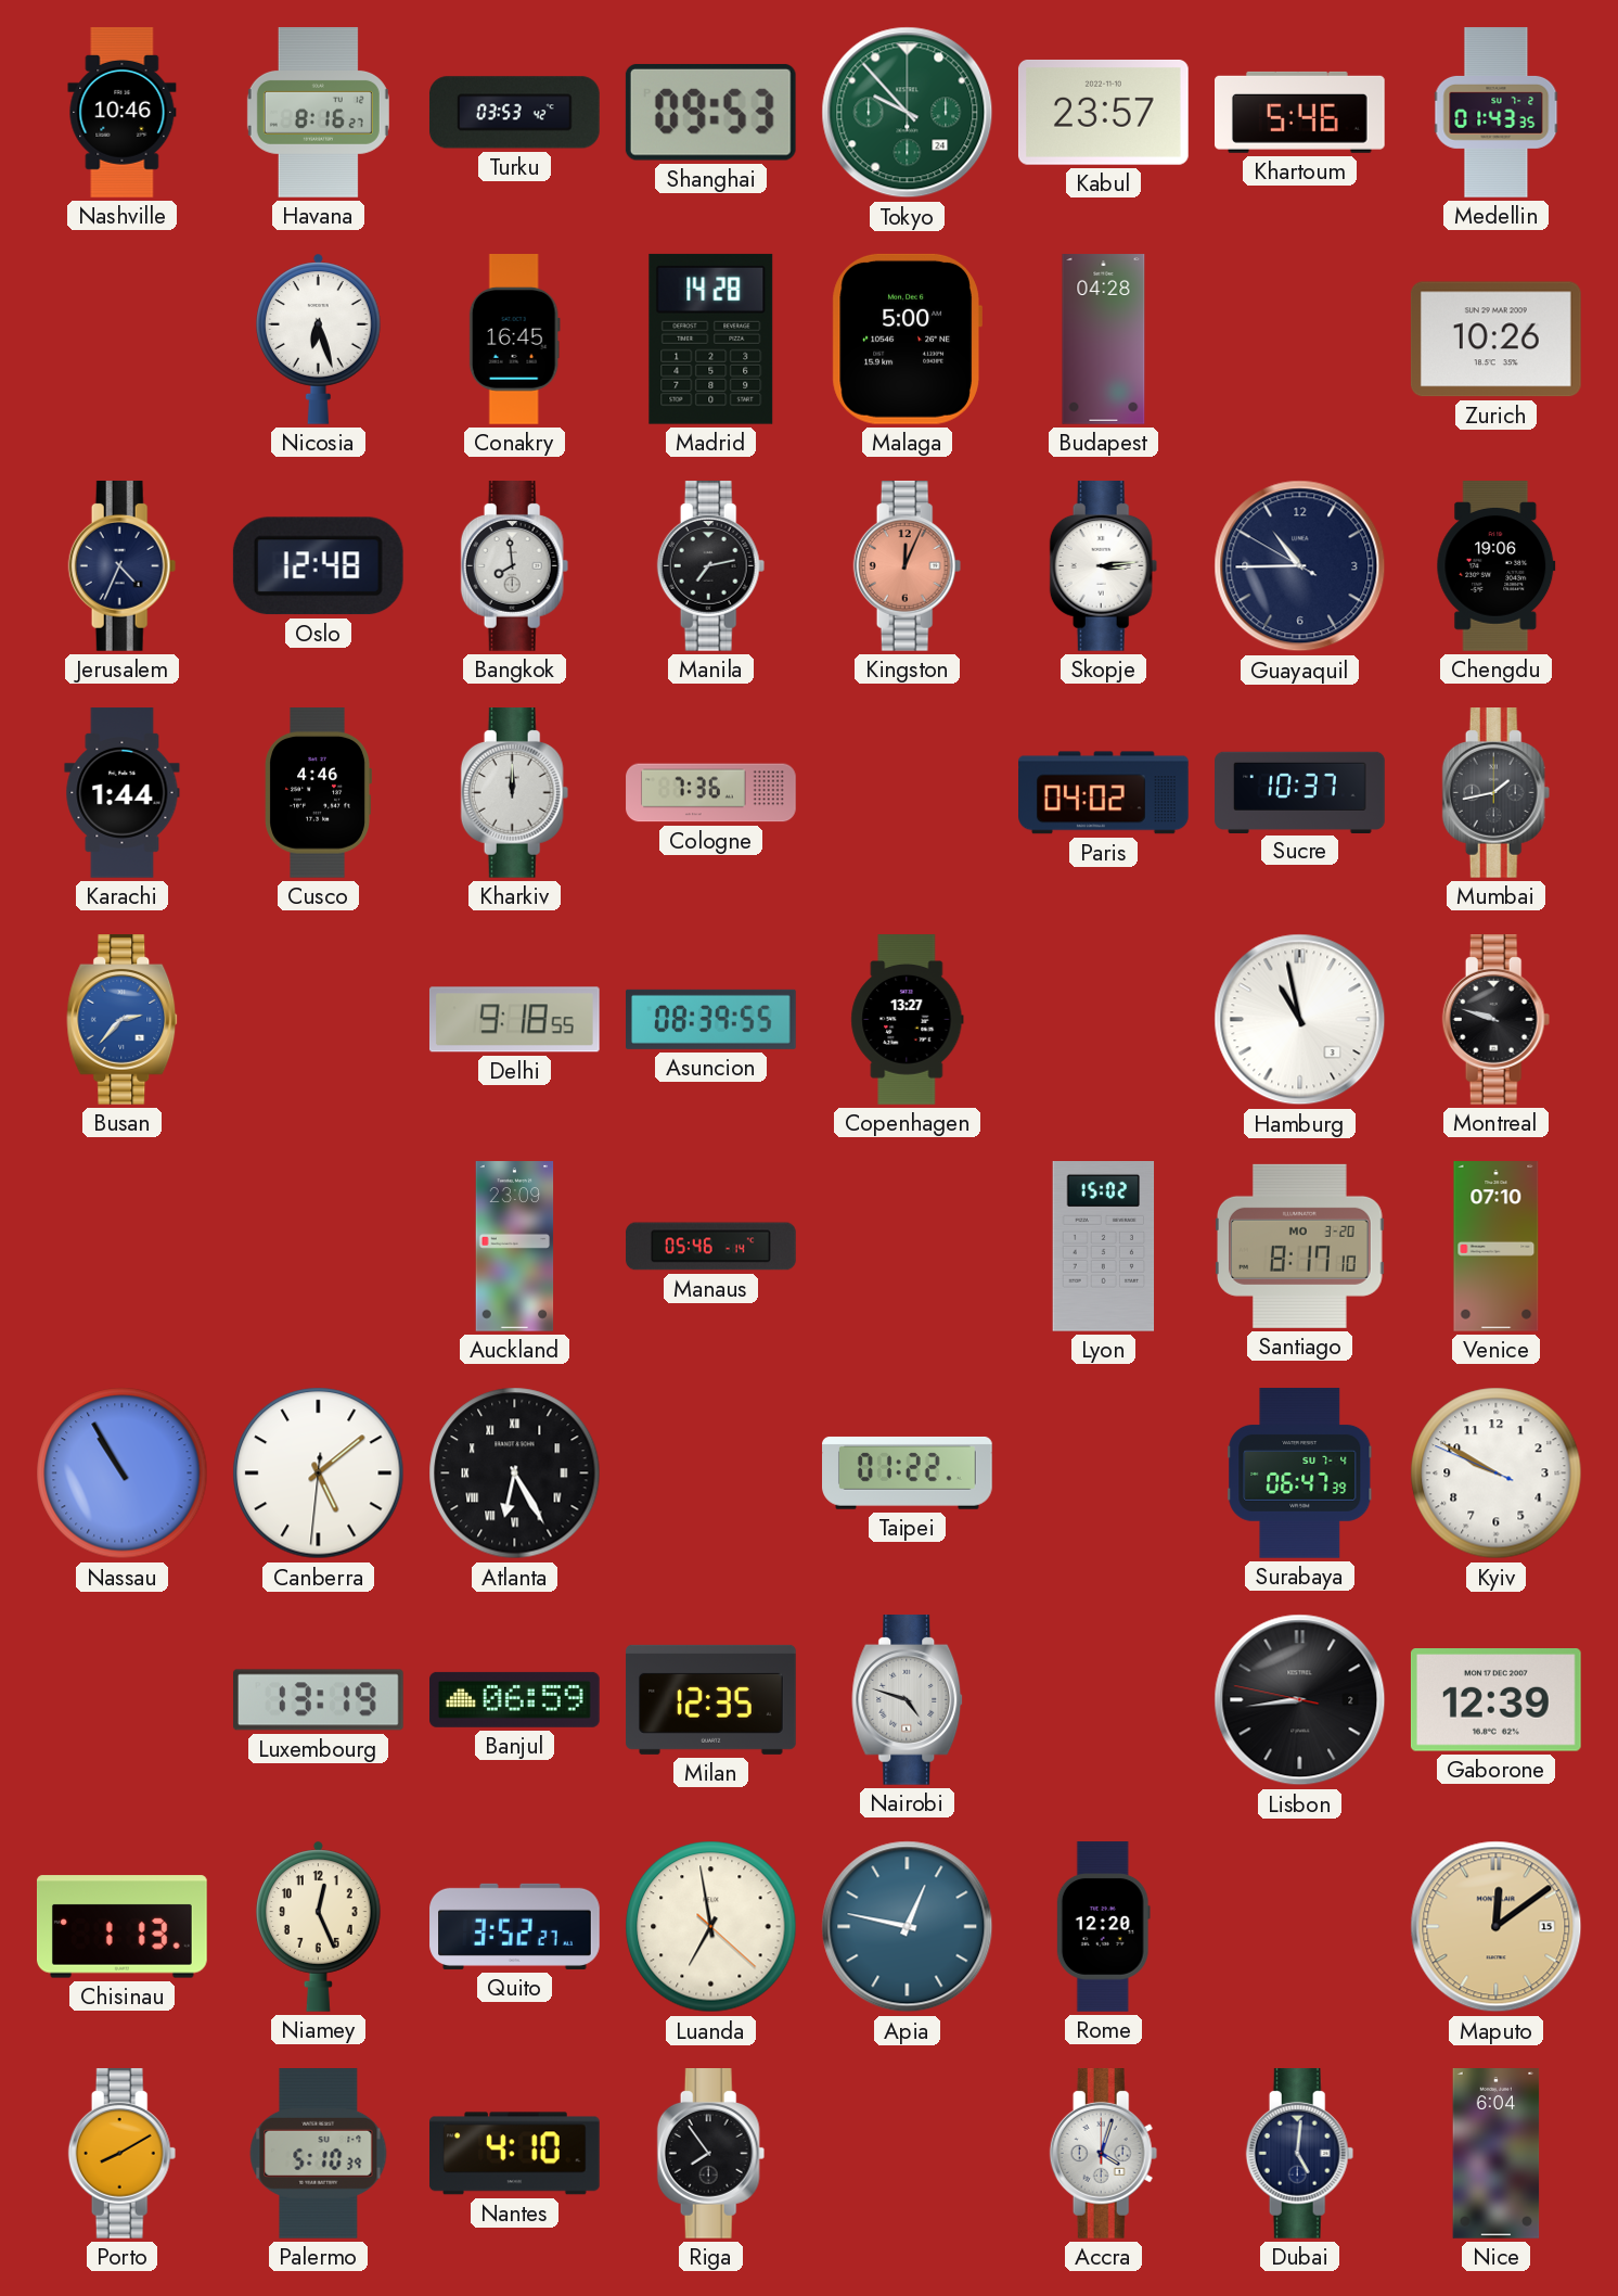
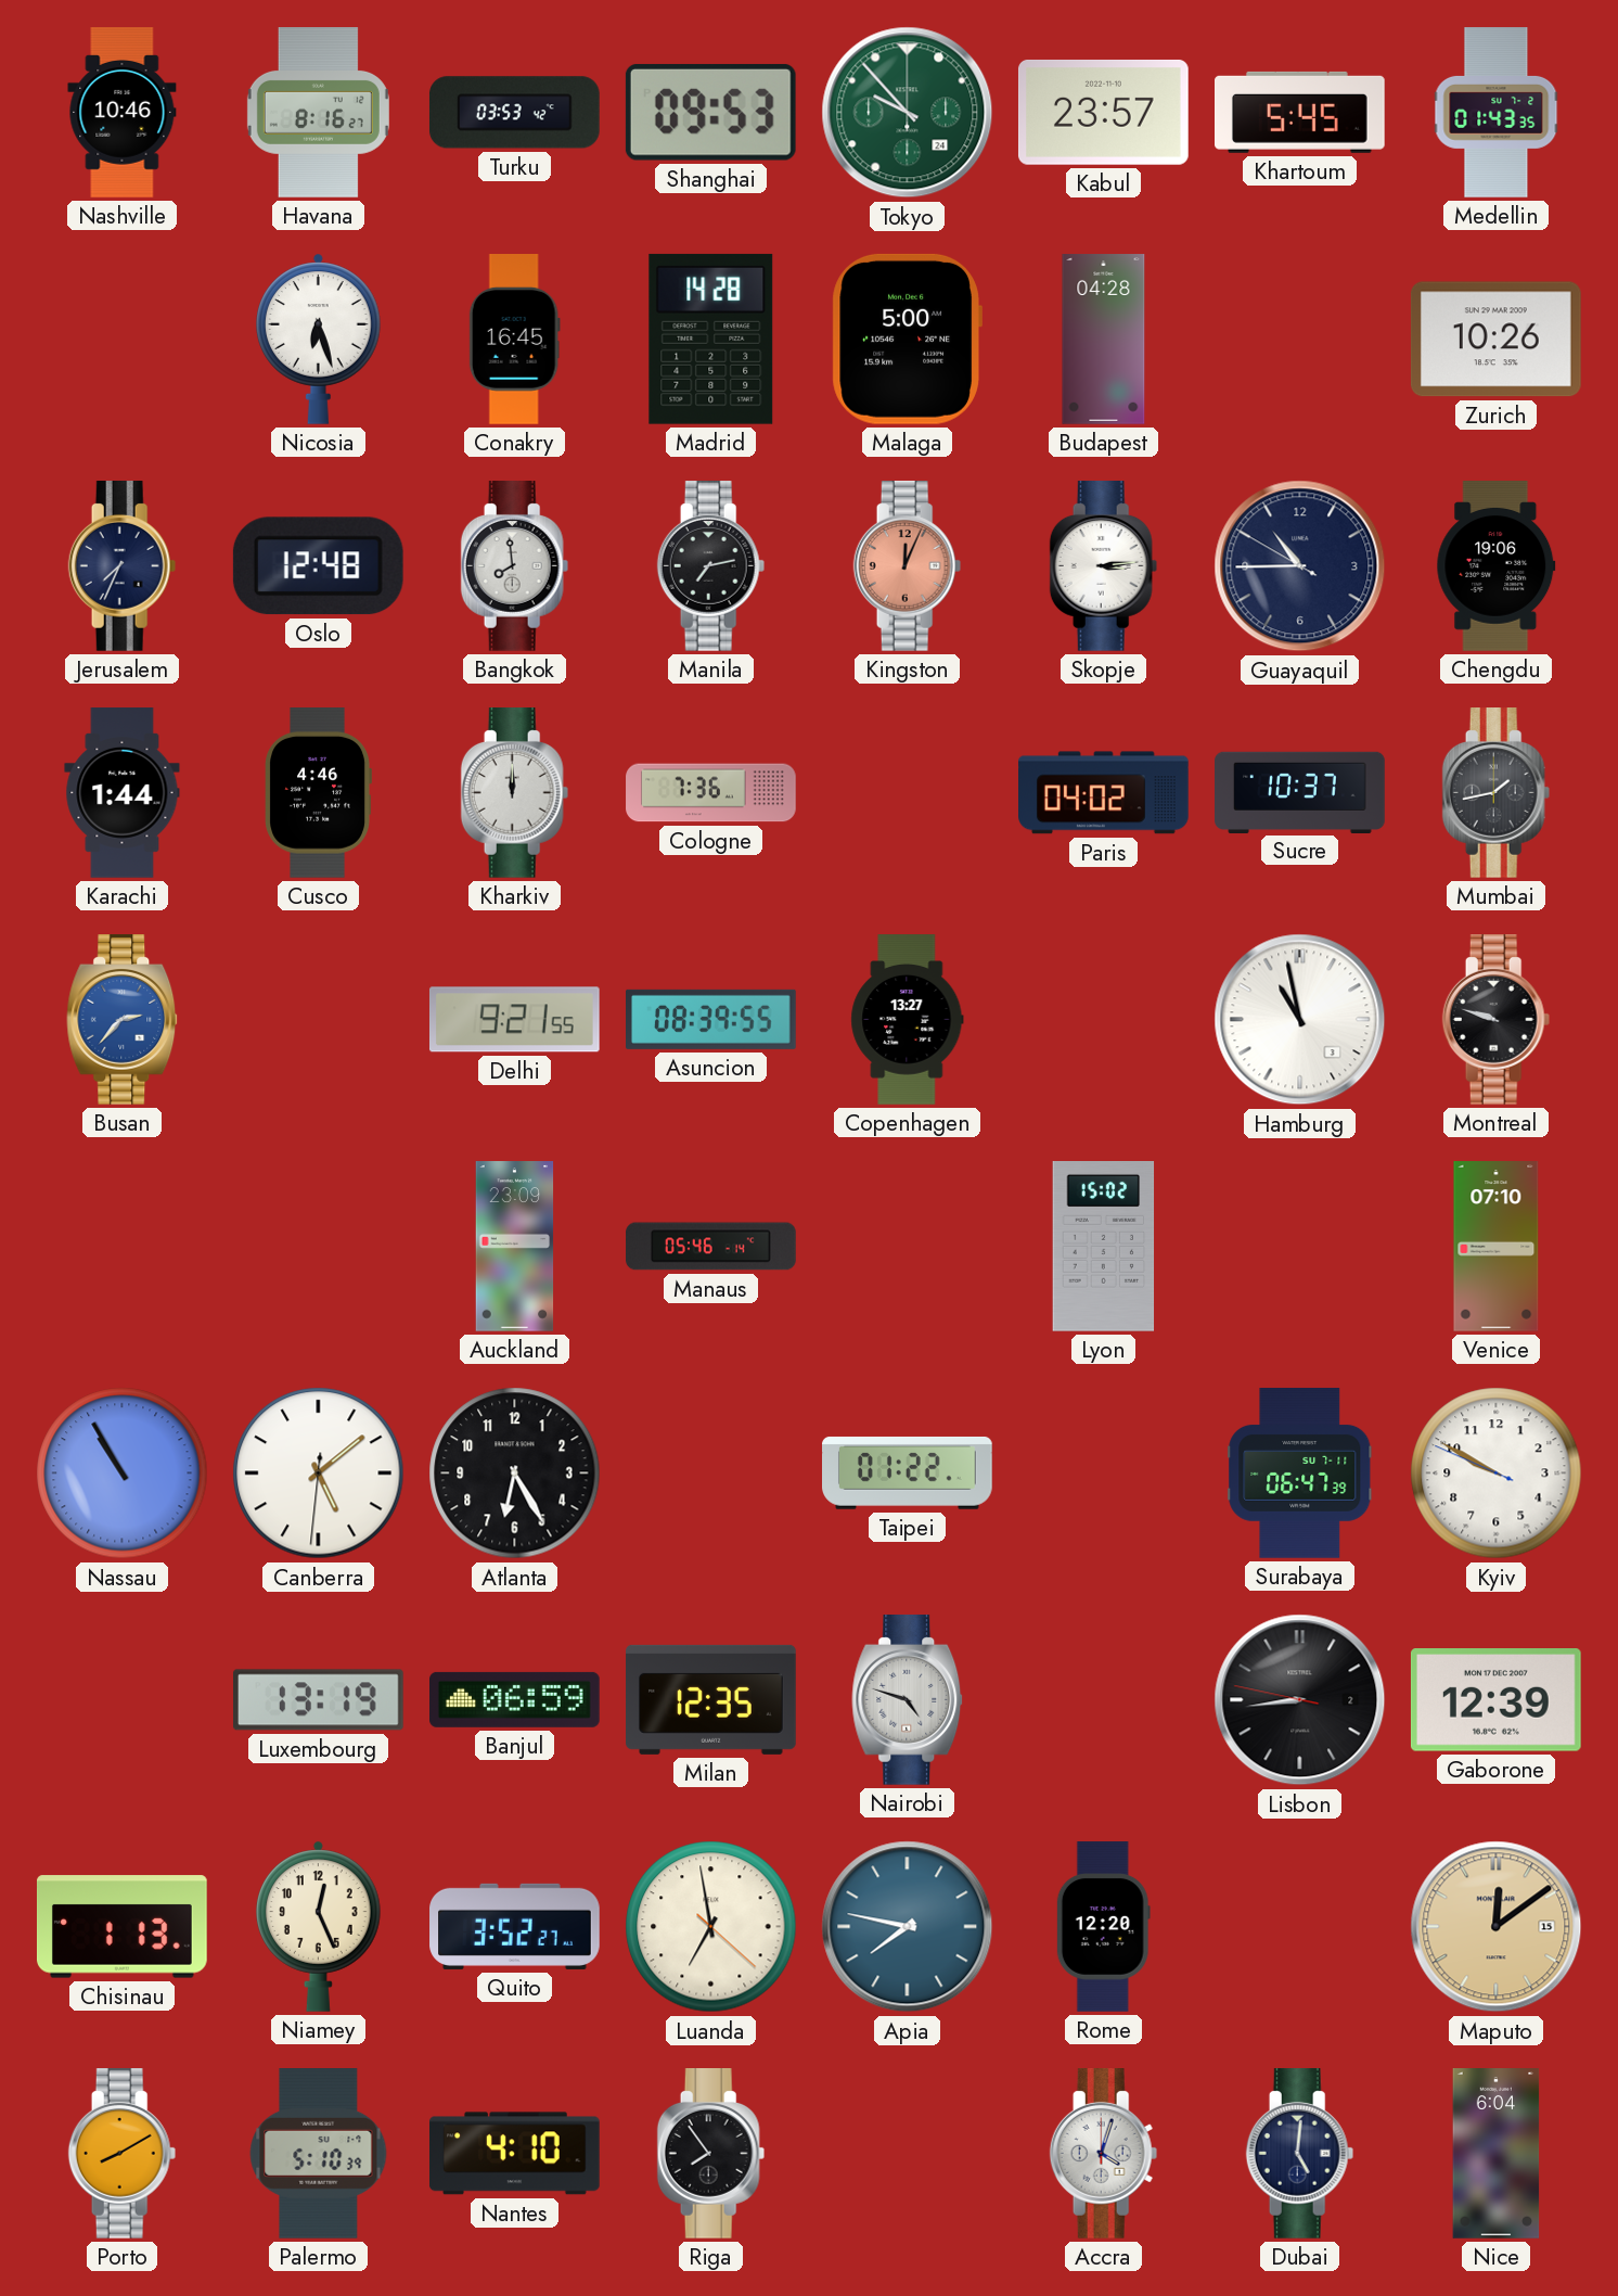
Khartoum: 5:46 -> 5:45
Jerusalem: 4:34 -> 7:34
Delhi: 9:18 -> 9:21
Santiago: 8:17 -> none
Atlanta numerals: Roman -> Arabic
Surabaya date: SU 7-4 -> SU 7-11
Apia: 12:47 -> 7:47
